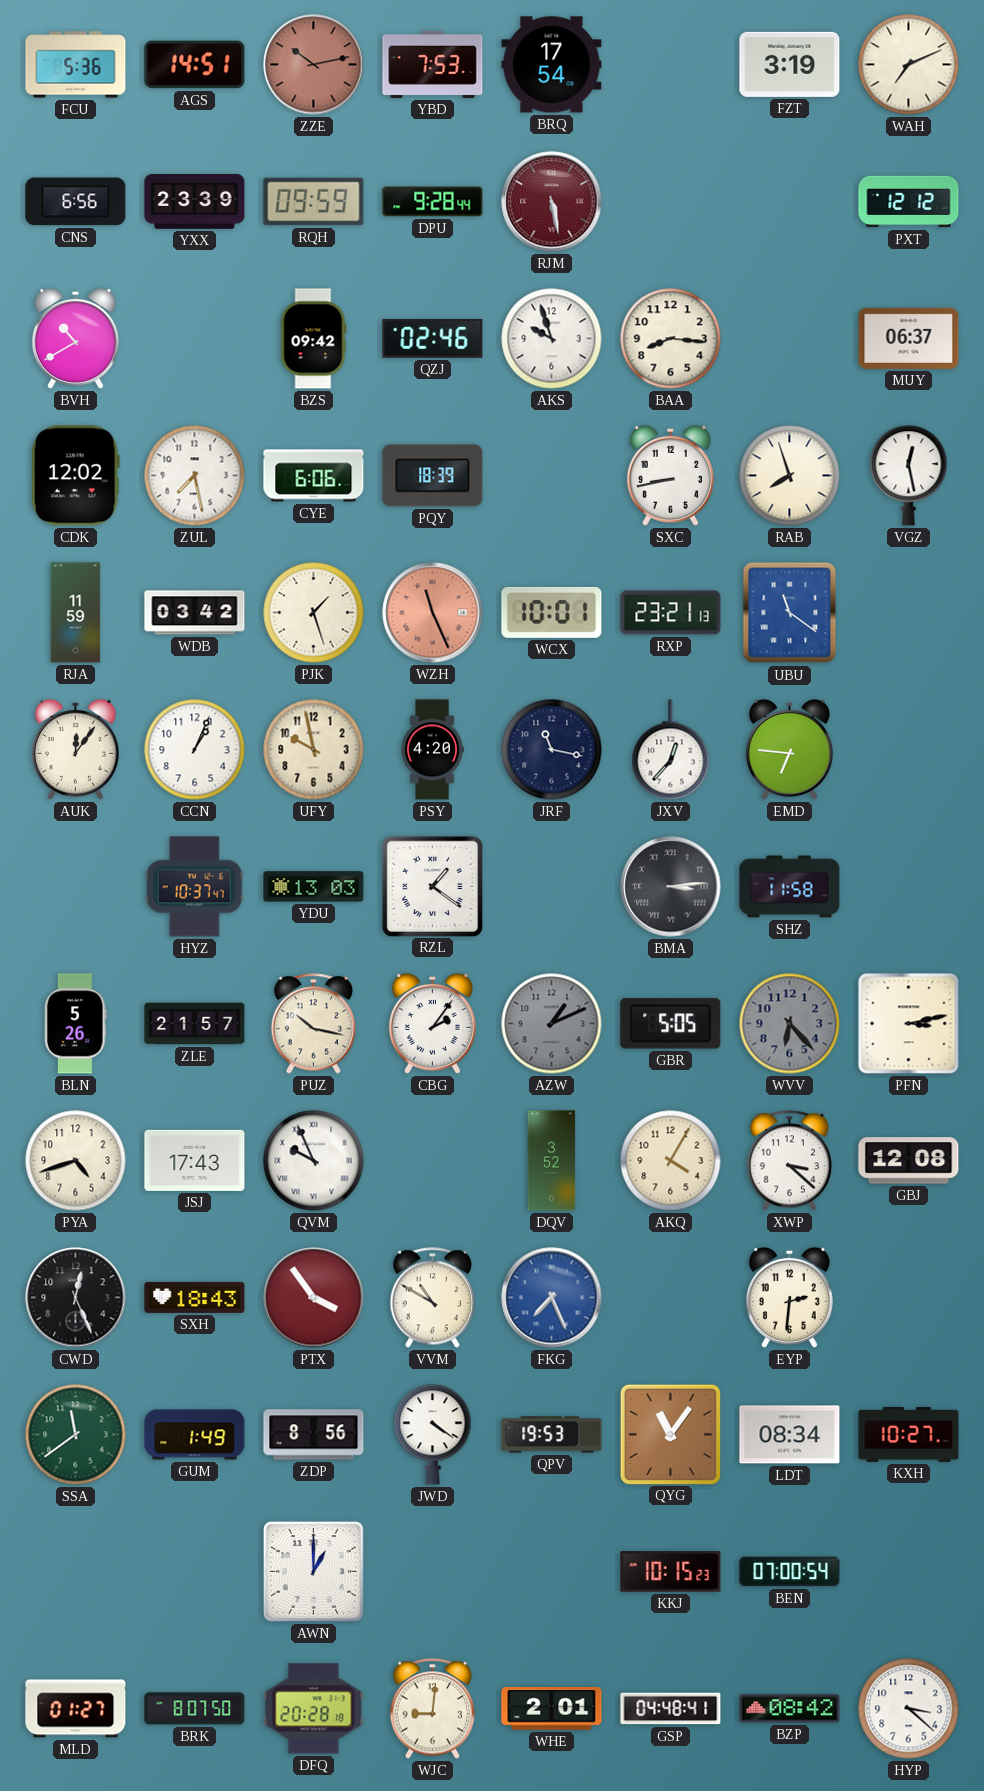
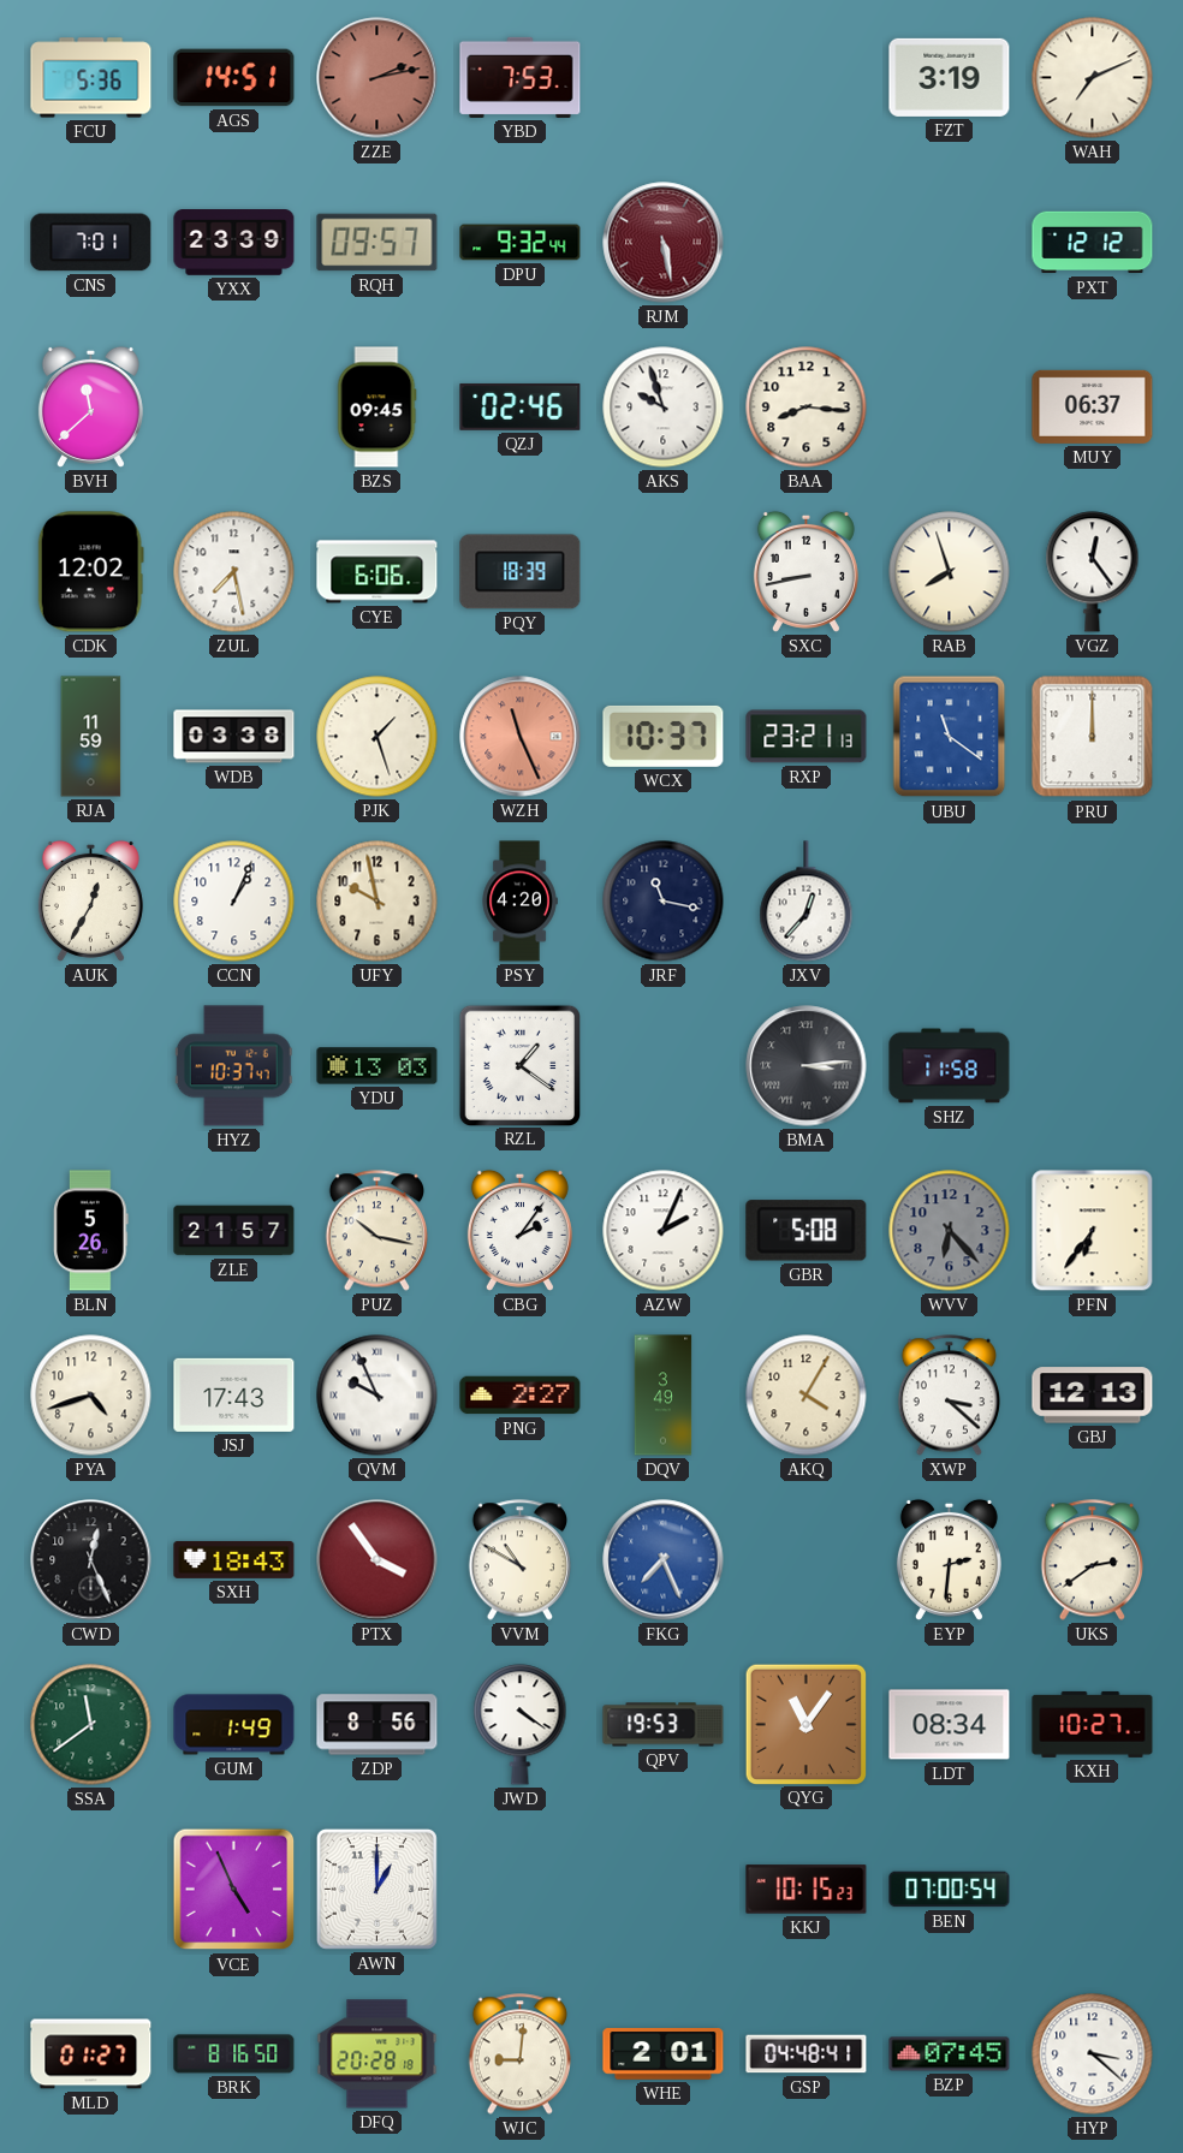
ZZE: 10:13 -> 2:13
BRQ: 17:54 -> none
CNS: 6:56 -> 7:01
RQH: 09:59 -> 09:57
DPU: 9:28 -> 9:32
BVH: 10:40 -> 11:38
BZS: 09:42 -> 09:45
VGZ: 12:28 -> 12:24
WDB: 03:42 -> 03:38
WCX: 10:01 -> 10:37
PRU: none -> 12:00
AUK: 12:06 -> 12:35
EMD: 6:46 -> none
AZW: 1:11 -> 2:04
AZW dial: grey -> white
GBR: 5:05 -> 5:08
PFN: 3:13 -> 6:36
PNG: none -> 2:27
DQV: 3:52 -> 3:49
GBJ: 12:08 -> 12:13
UKS: none -> 2:39
VCE: none -> 4:56
BRK: 8:07 -> 8:16
BZP: 08:42 -> 07:45
